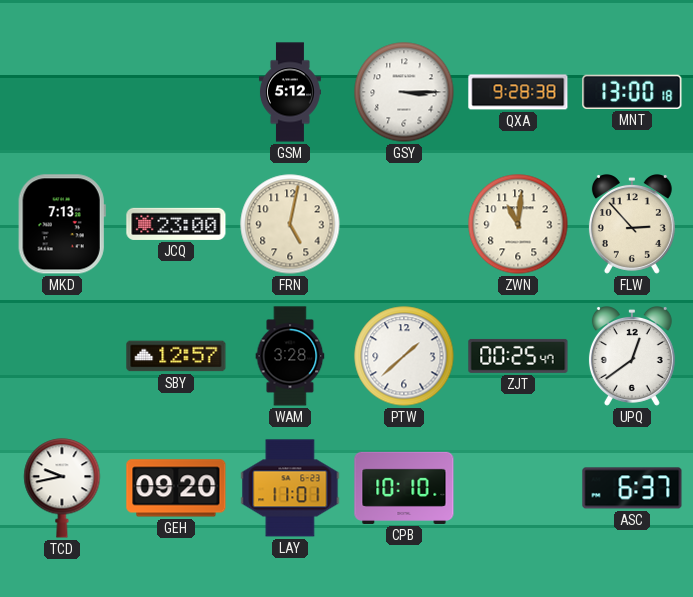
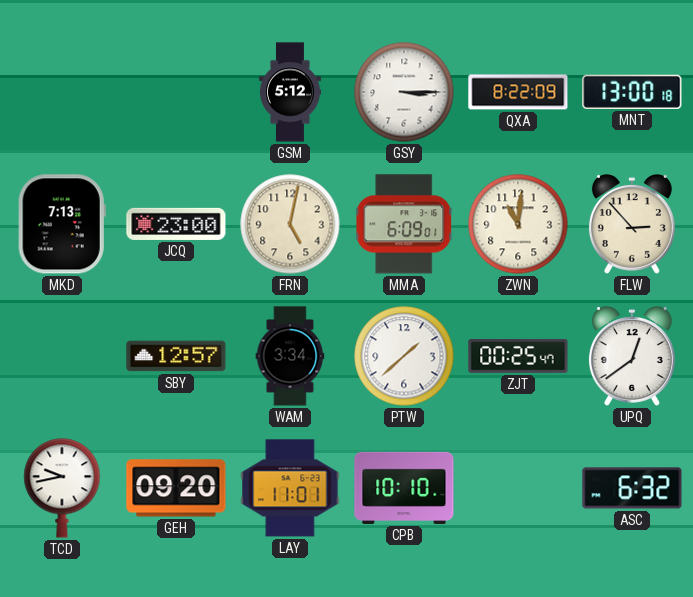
QXA: 9:28 -> 8:22
MMA: none -> 6:09
WAM: 3:28 -> 3:34
ASC: 6:37 -> 6:32
